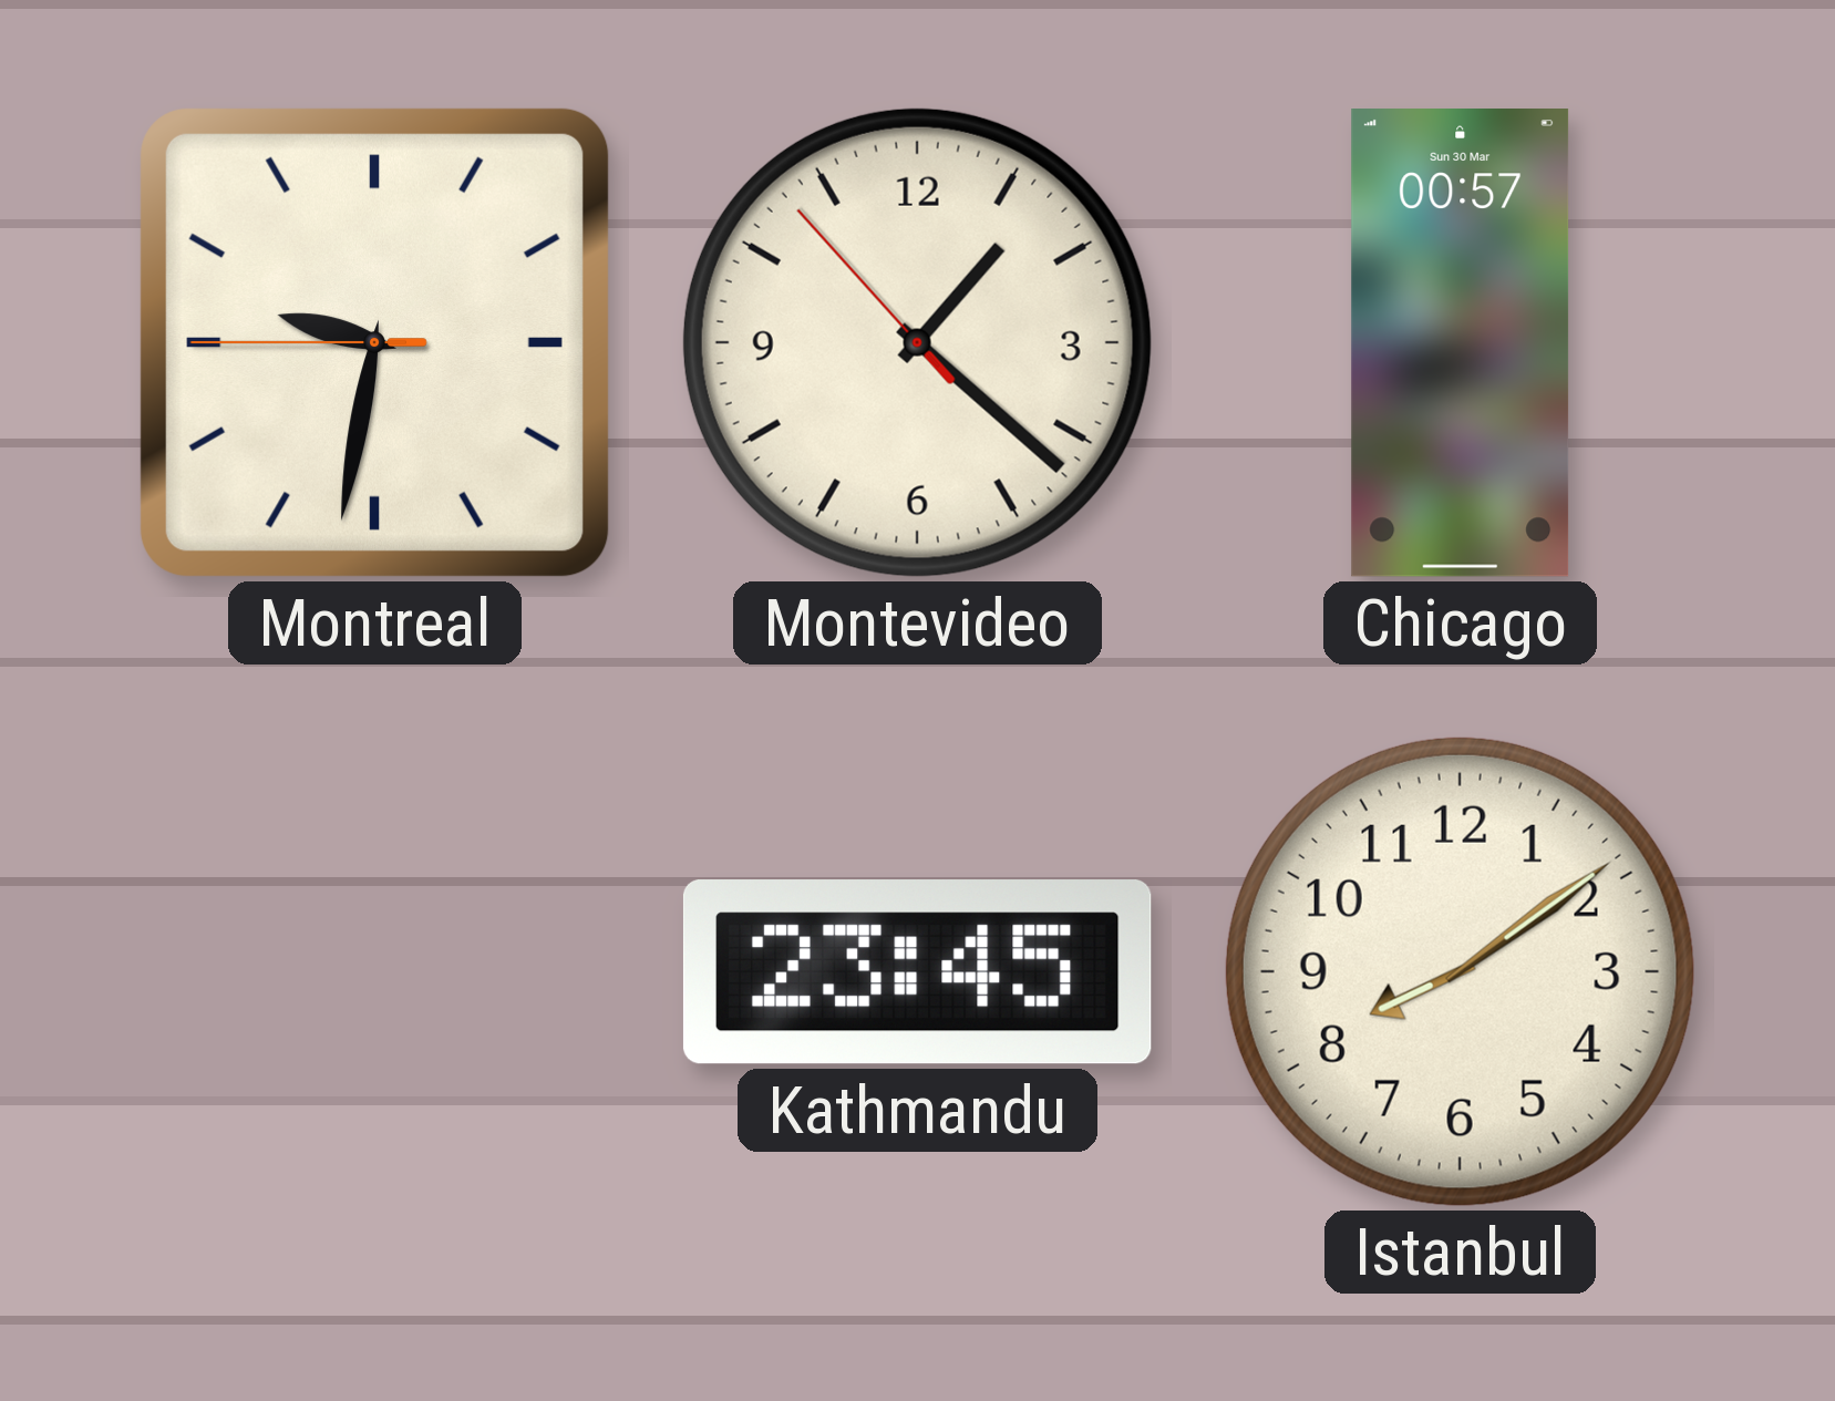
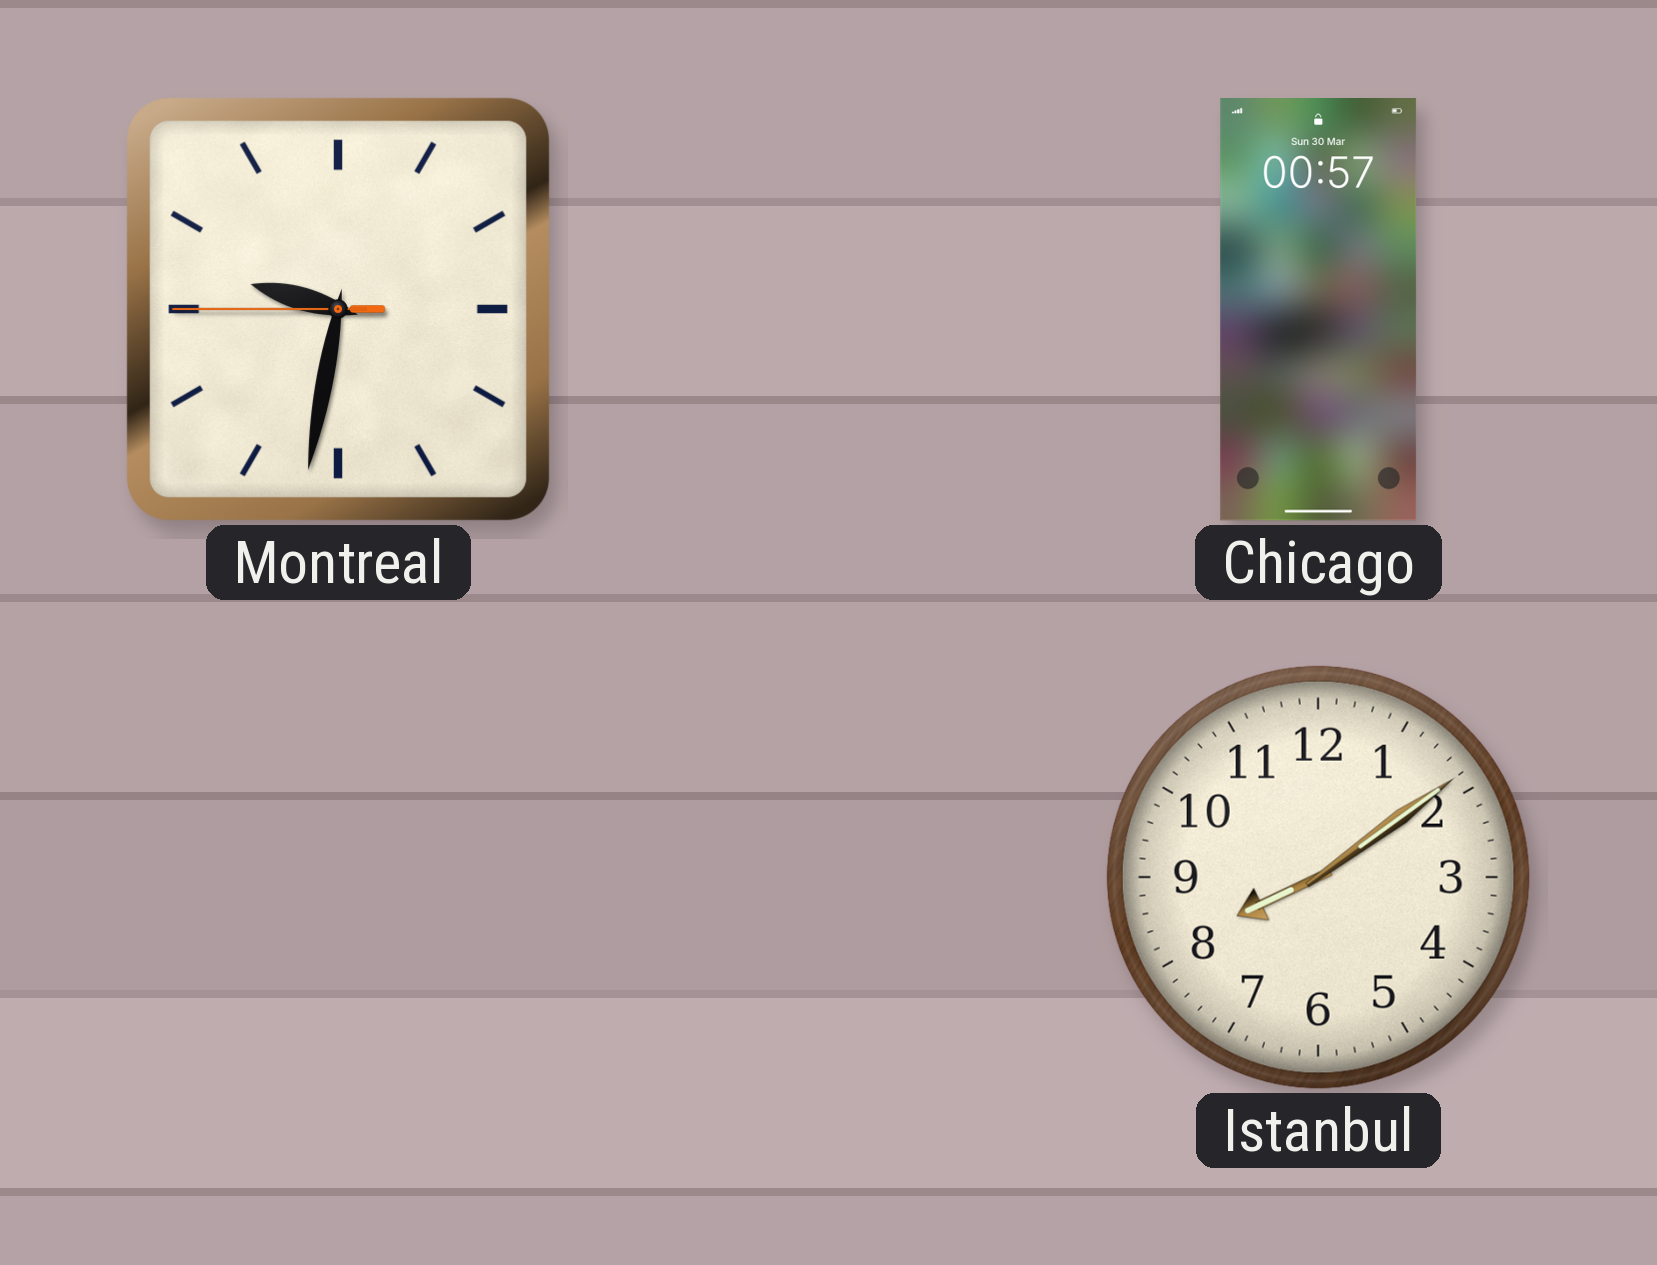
Montevideo: 1:21 -> none
Kathmandu: 23:45 -> none
